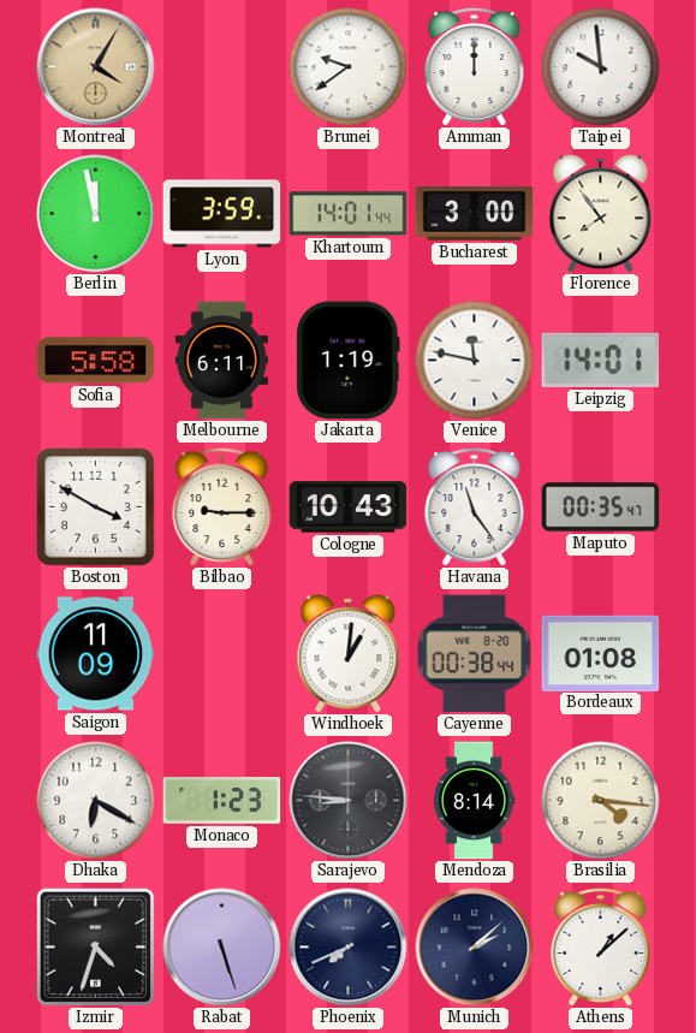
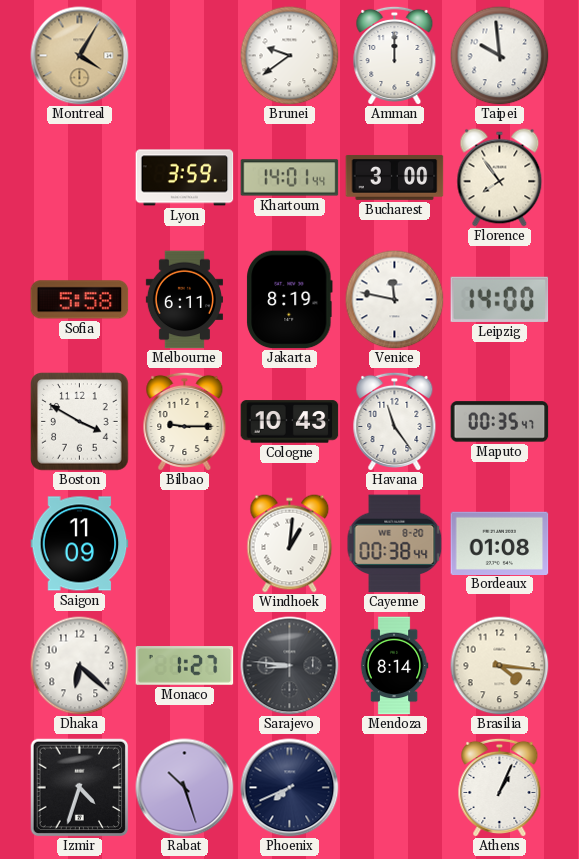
Berlin: 11:58 -> none
Jakarta: 1:19 -> 8:19
Leipzig: 14:01 -> 14:00
Dhaka: 6:20 -> 6:22
Monaco: 1:23 -> 1:27
Rabat: 5:27 -> 10:27
Munich: 2:08 -> none
Athens: 1:08 -> 1:04
